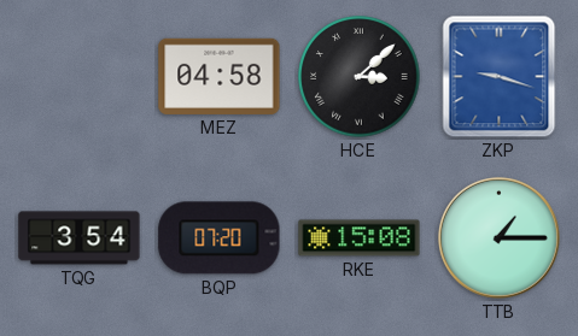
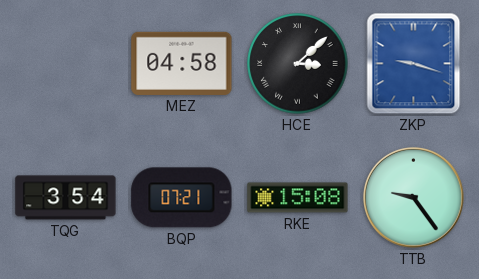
BQP: 07:20 -> 07:21
TTB: 1:15 -> 9:24
